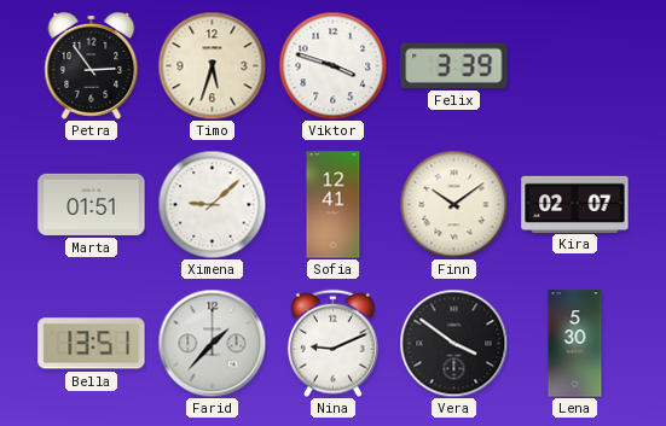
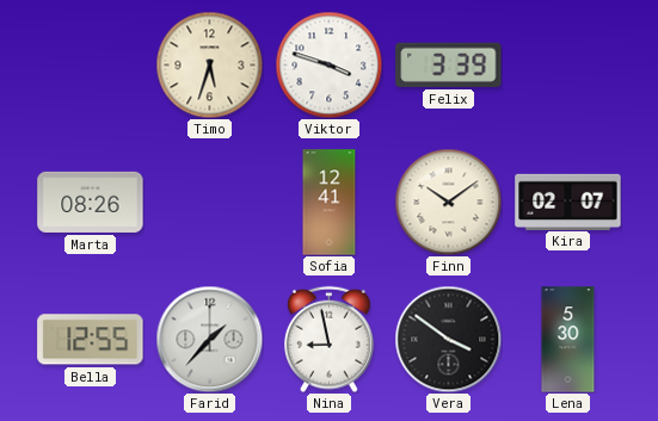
Petra: 2:54 -> none
Marta: 01:51 -> 08:26
Ximena: 9:08 -> none
Bella: 13:51 -> 12:55
Nina: 9:11 -> 8:58
